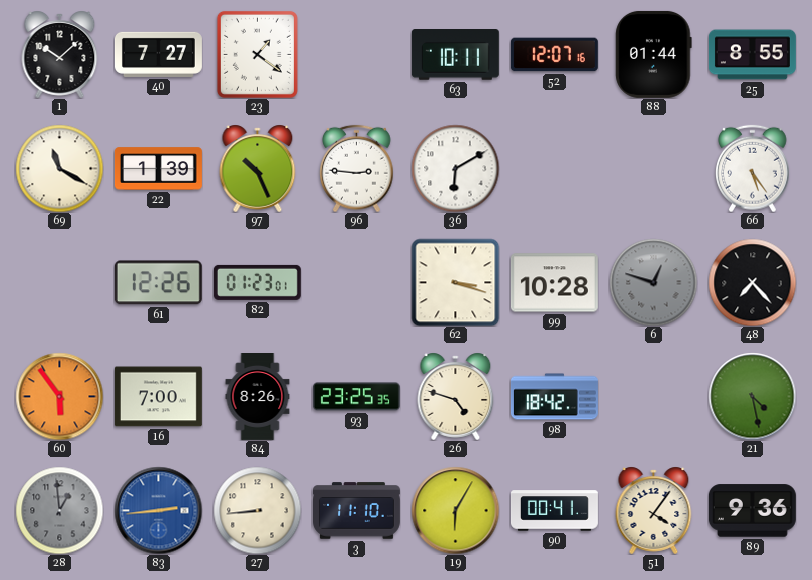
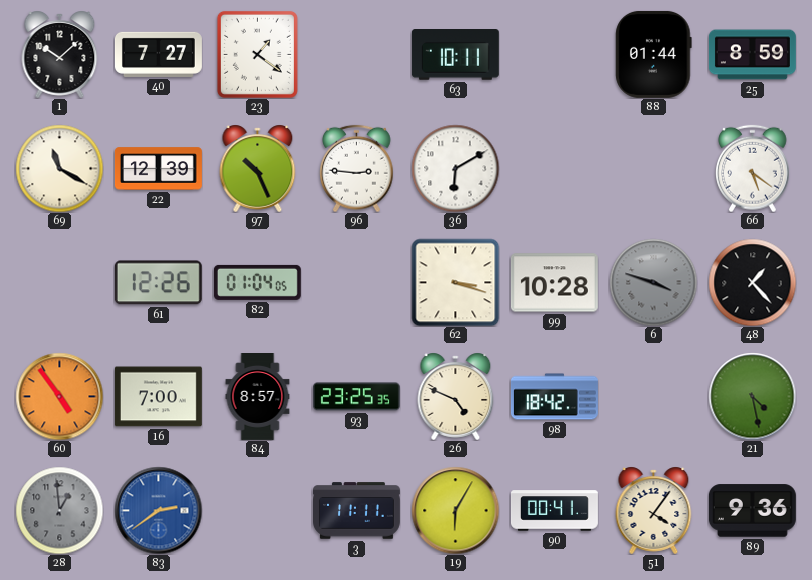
52: 12:07 -> none
25: 8:55 -> 8:59
22: 1:39 -> 12:39
66: 5:24 -> 5:21
82: 01:23 -> 01:04
6: 12:48 -> 3:48
48: 7:23 -> 1:23
60: 5:54 -> 4:54
84: 8:26 -> 8:57
26: 4:48 -> 4:49
83: 2:44 -> 2:39
27: 8:44 -> none
3: 11:10 -> 11:11
